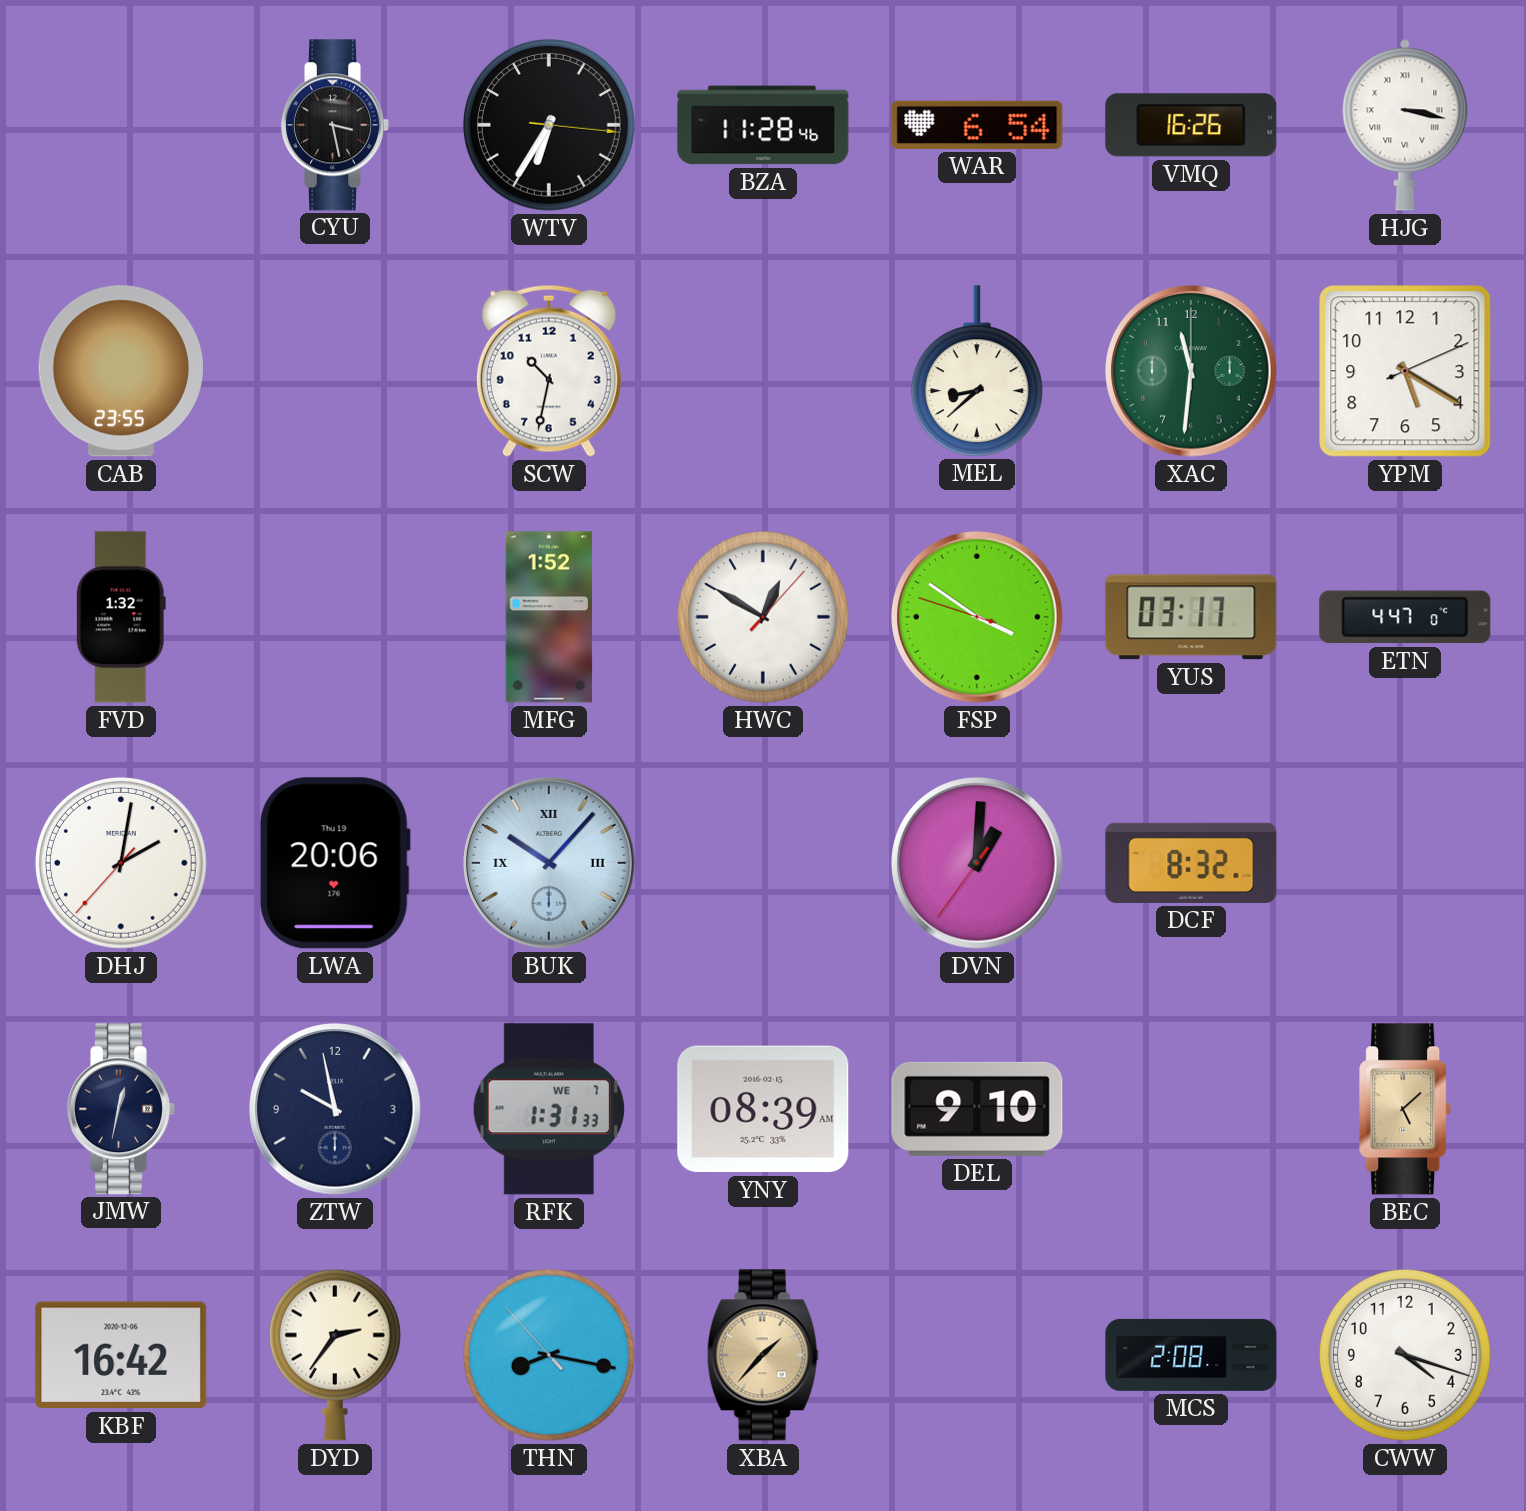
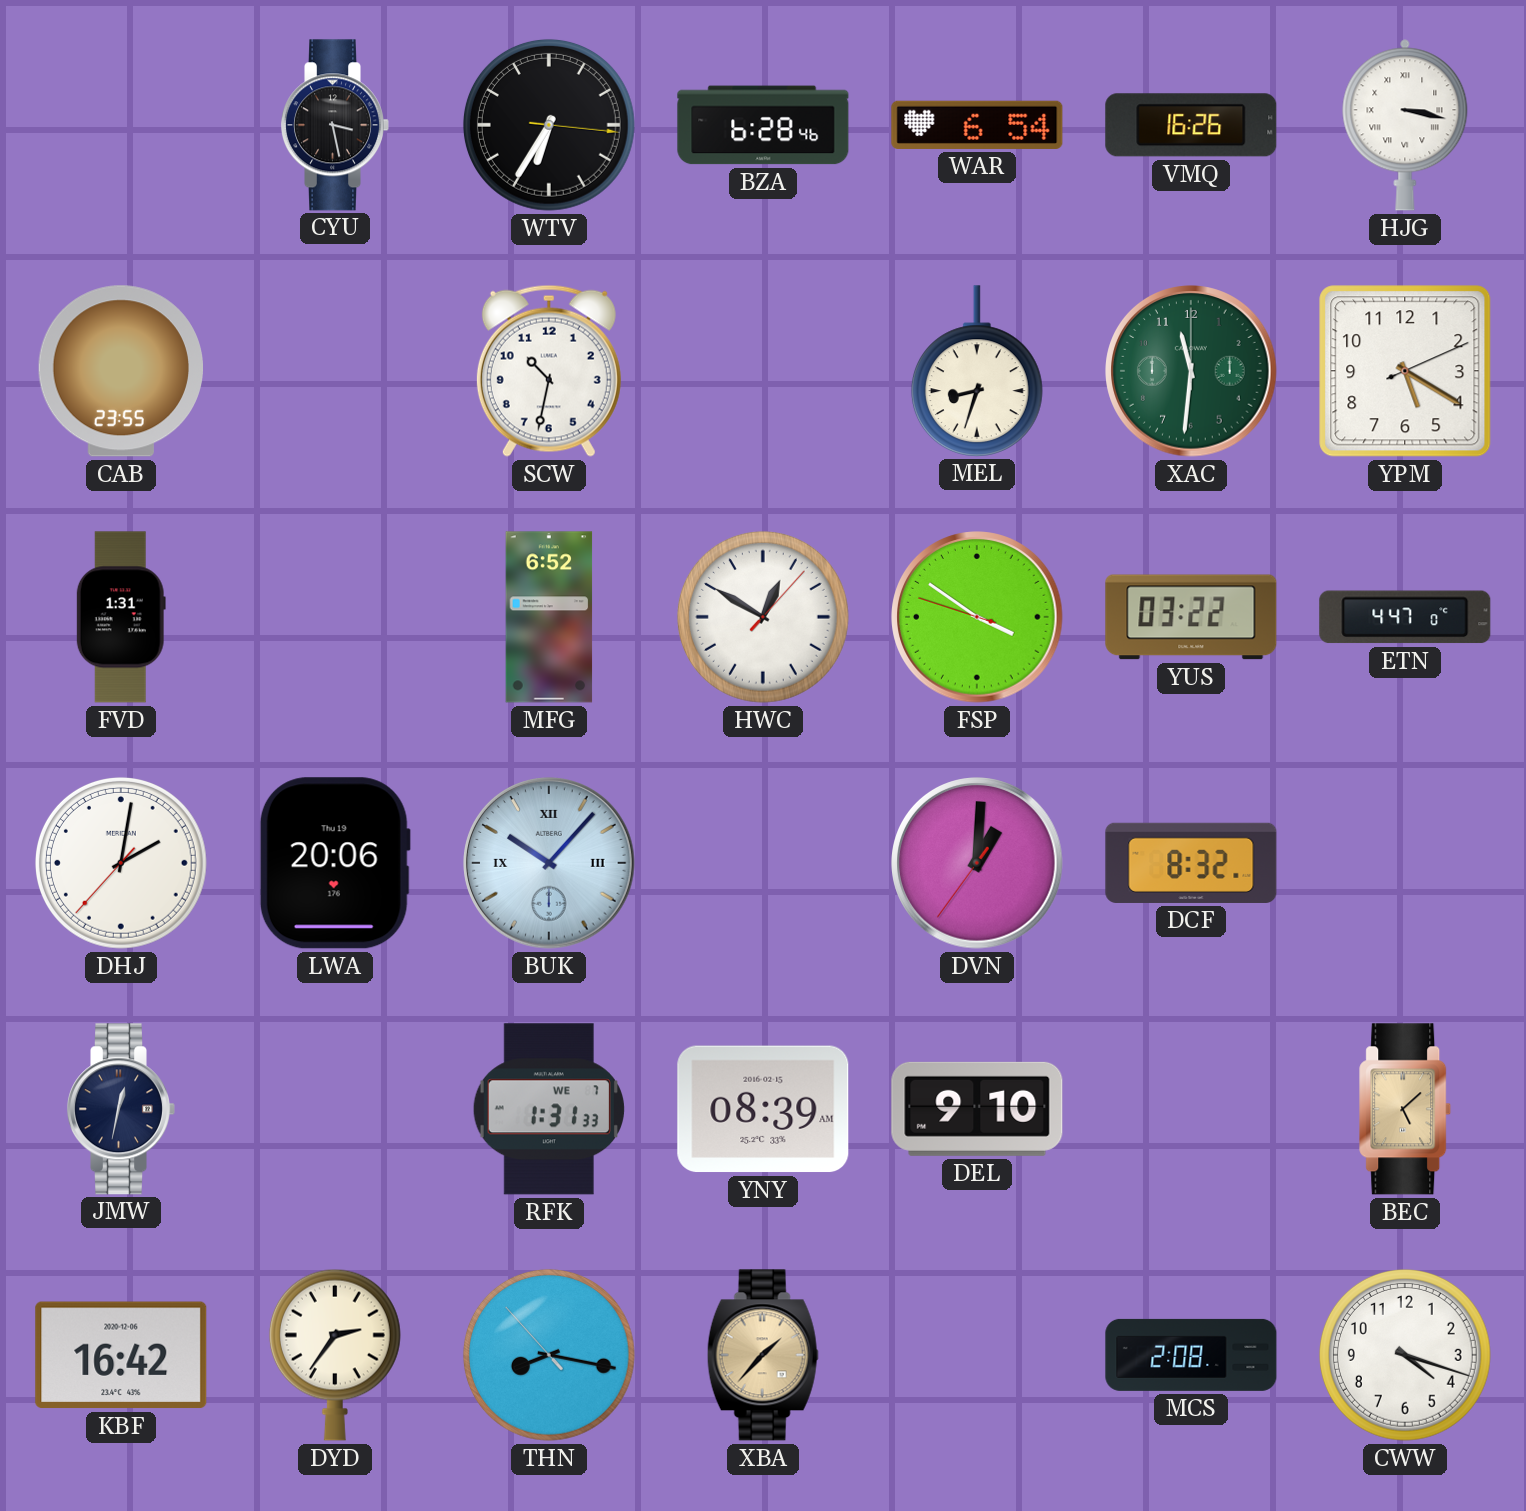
BZA: 11:28 -> 6:28
MEL: 8:38 -> 8:33
FVD: 1:32 -> 1:31
MFG: 1:52 -> 6:52
YUS: 03:17 -> 03:22
ZTW: 9:58 -> none
